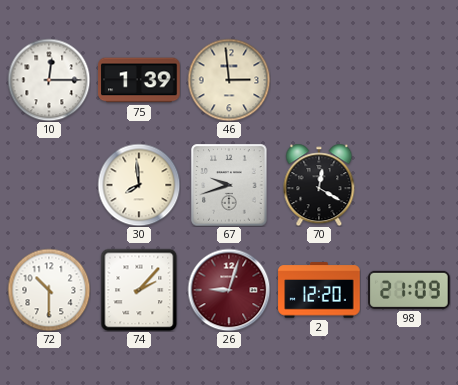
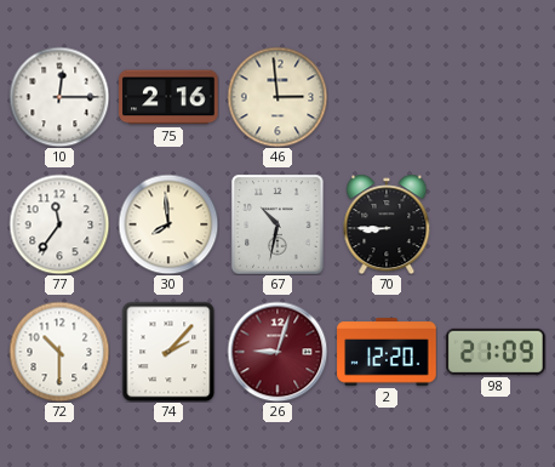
75: 1:39 -> 2:16
77: none -> 11:36
67: 9:42 -> 10:32
70: 12:20 -> 8:45
